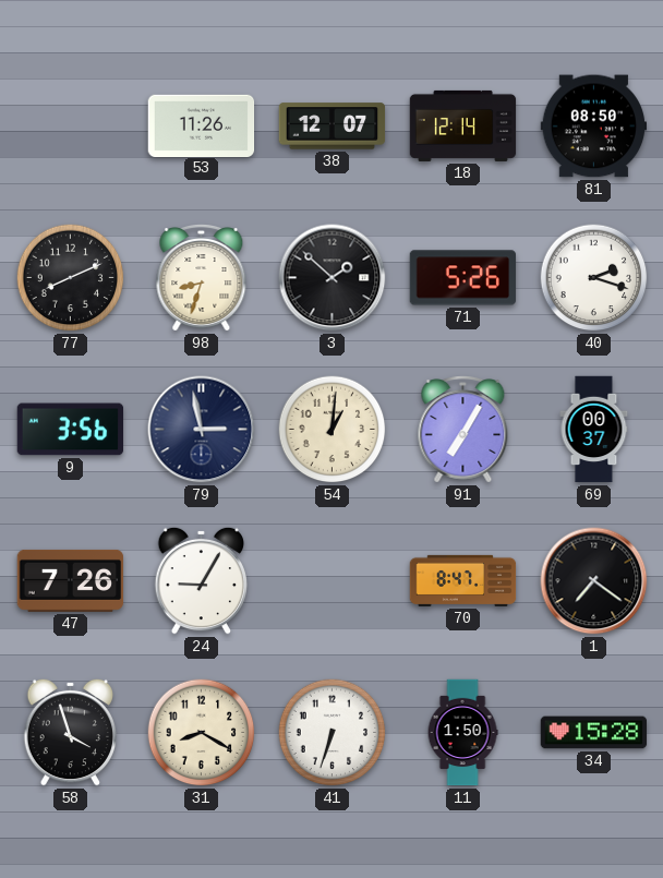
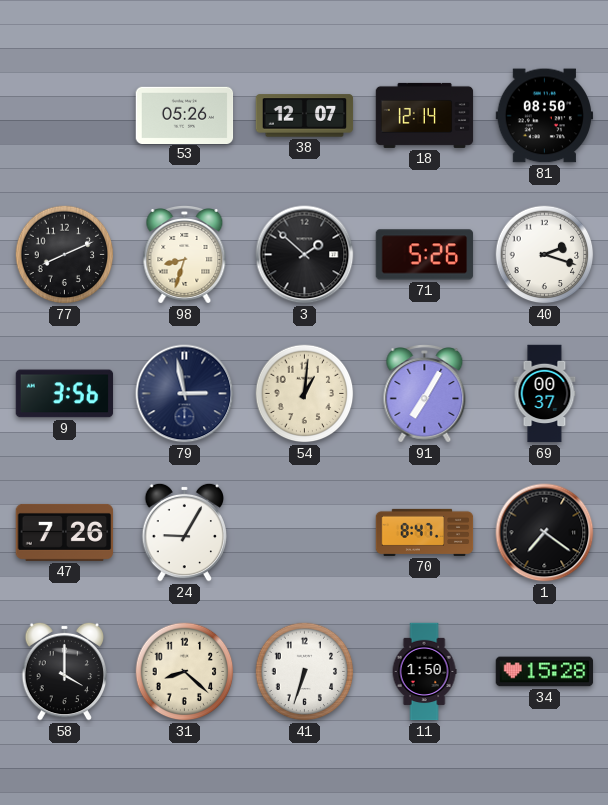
53: 11:26 -> 05:26
58: 3:57 -> 4:00
31: 8:20 -> 8:22
